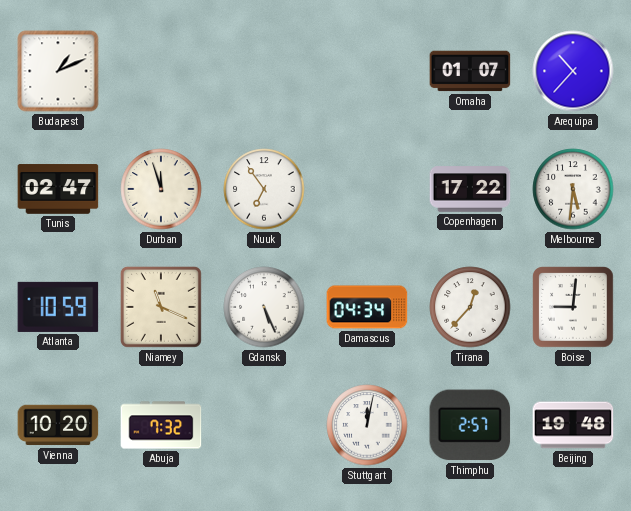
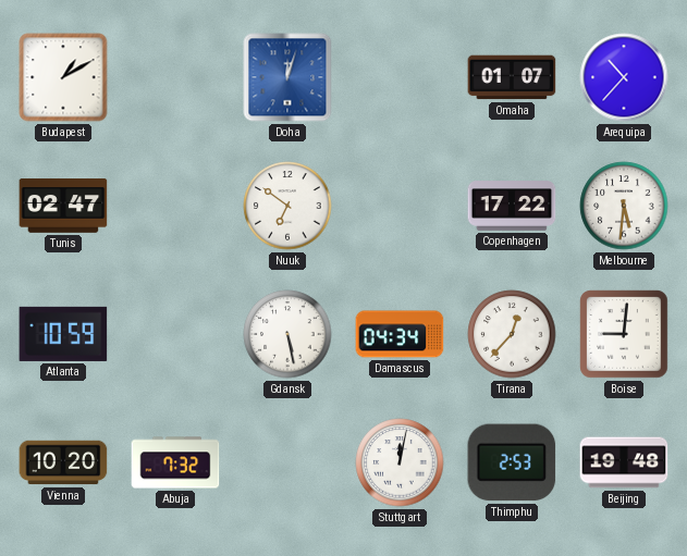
Budapest: 1:11 -> 1:10
Doha: none -> 12:03
Durban: 11:57 -> none
Nuuk: 6:54 -> 6:51
Niamey: 11:19 -> none
Gdansk: 5:26 -> 5:28
Thimphu: 2:57 -> 2:53
